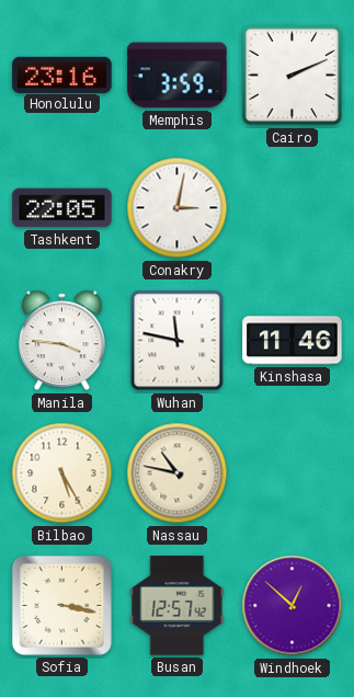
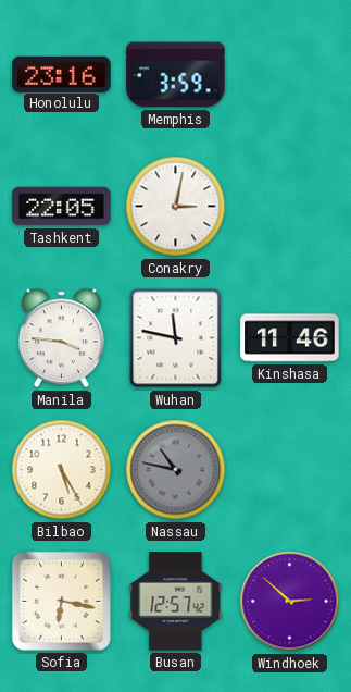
Cairo: 2:11 -> none
Nassau dial: cream -> grey
Sofia: 3:17 -> 6:17
Windhoek: 12:52 -> 2:52
